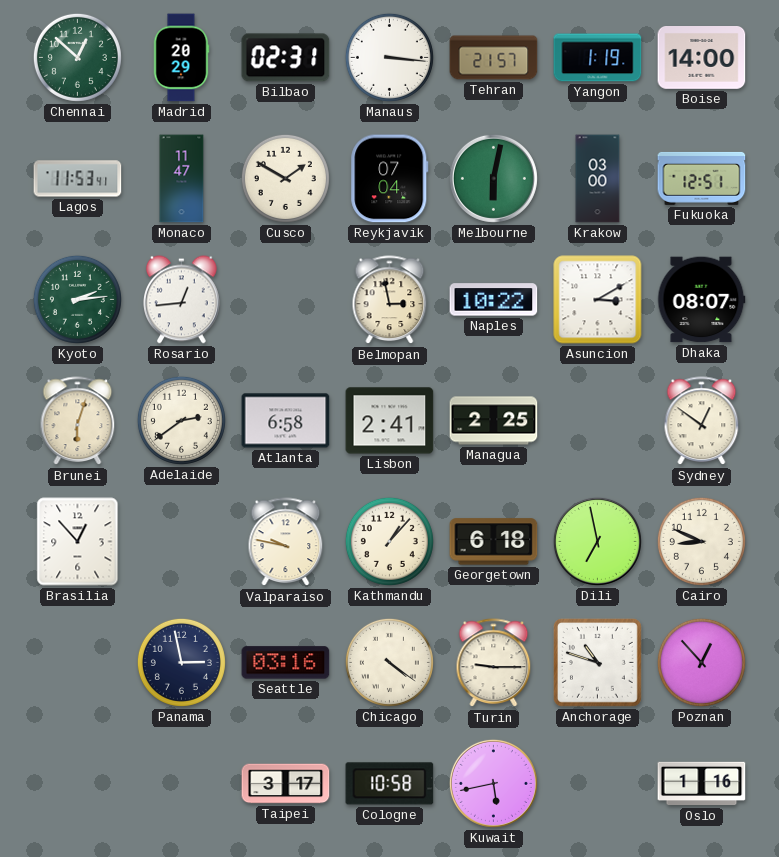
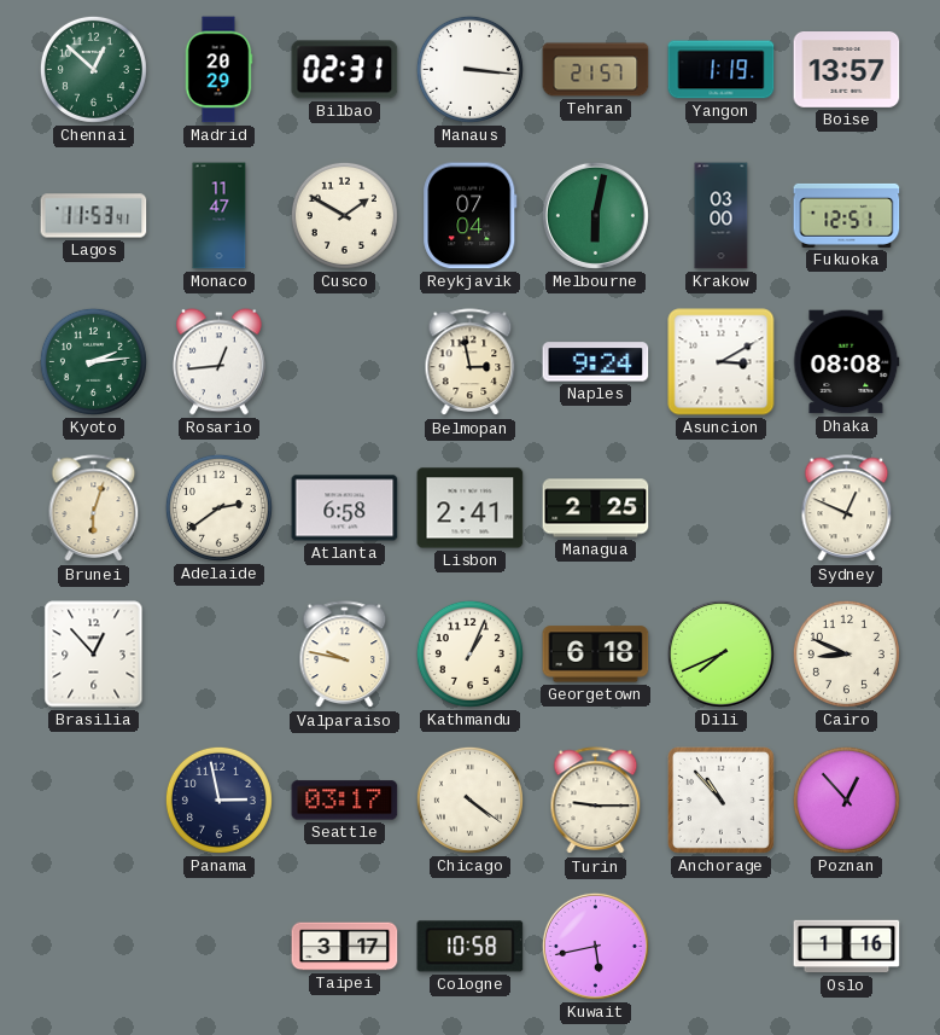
Boise: 14:00 -> 13:57
Naples: 10:22 -> 9:24
Dhaka: 08:07 -> 08:08
Sydney: 12:51 -> 12:49
Kathmandu: 1:07 -> 1:04
Dili: 6:58 -> 7:41
Seattle: 03:16 -> 03:17
Anchorage: 10:48 -> 10:53
